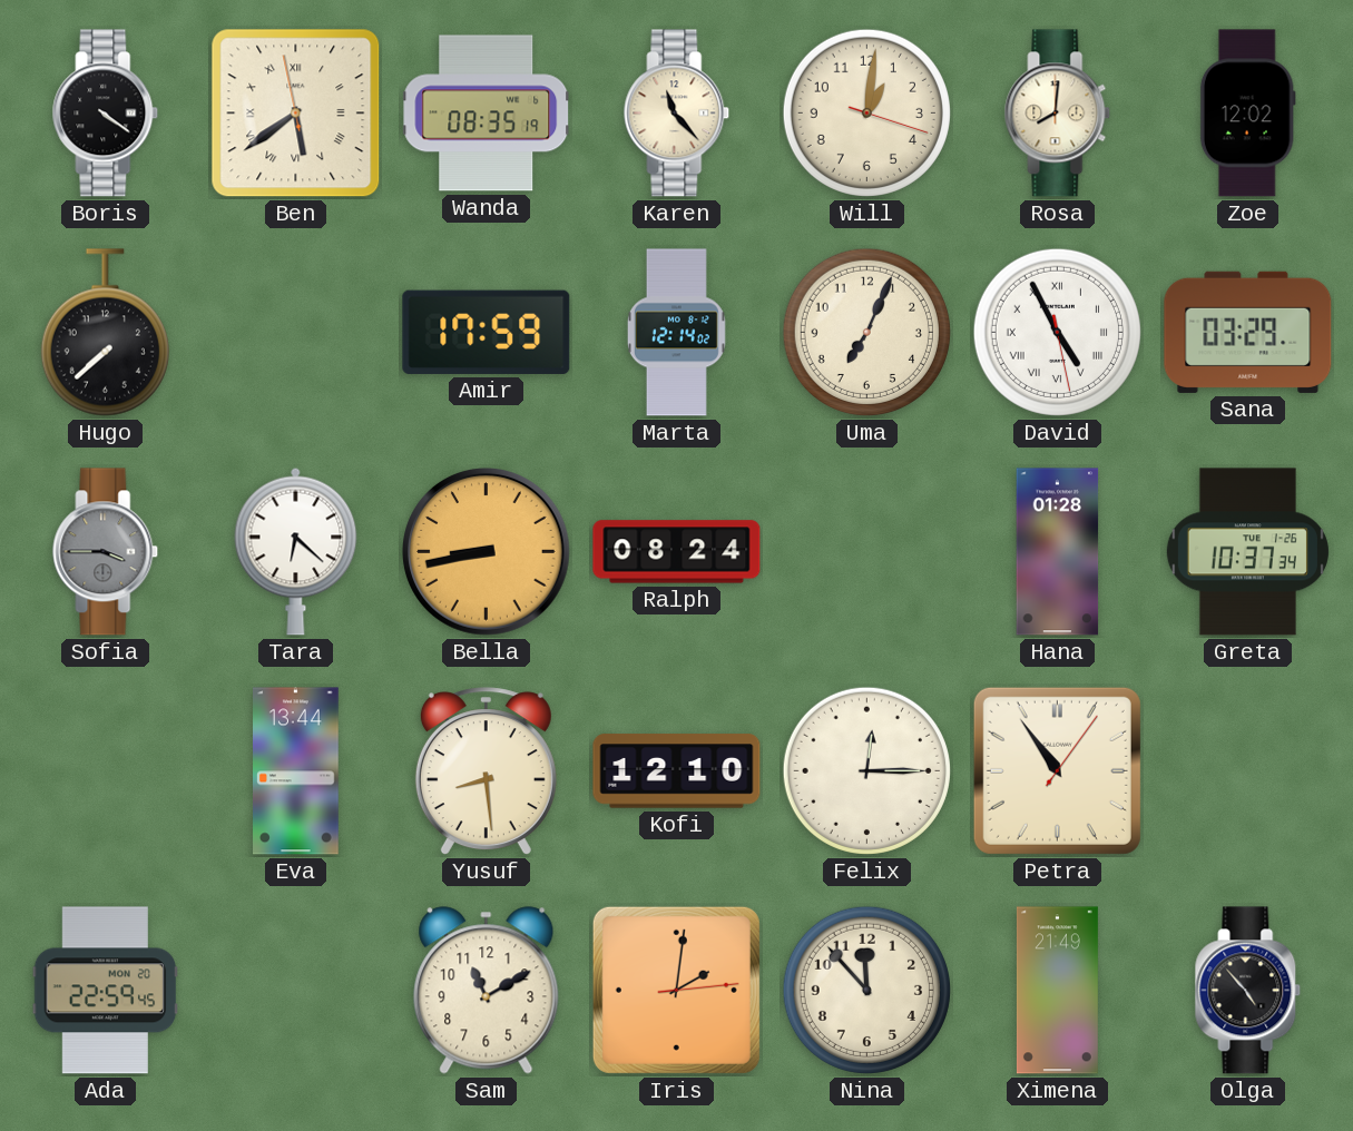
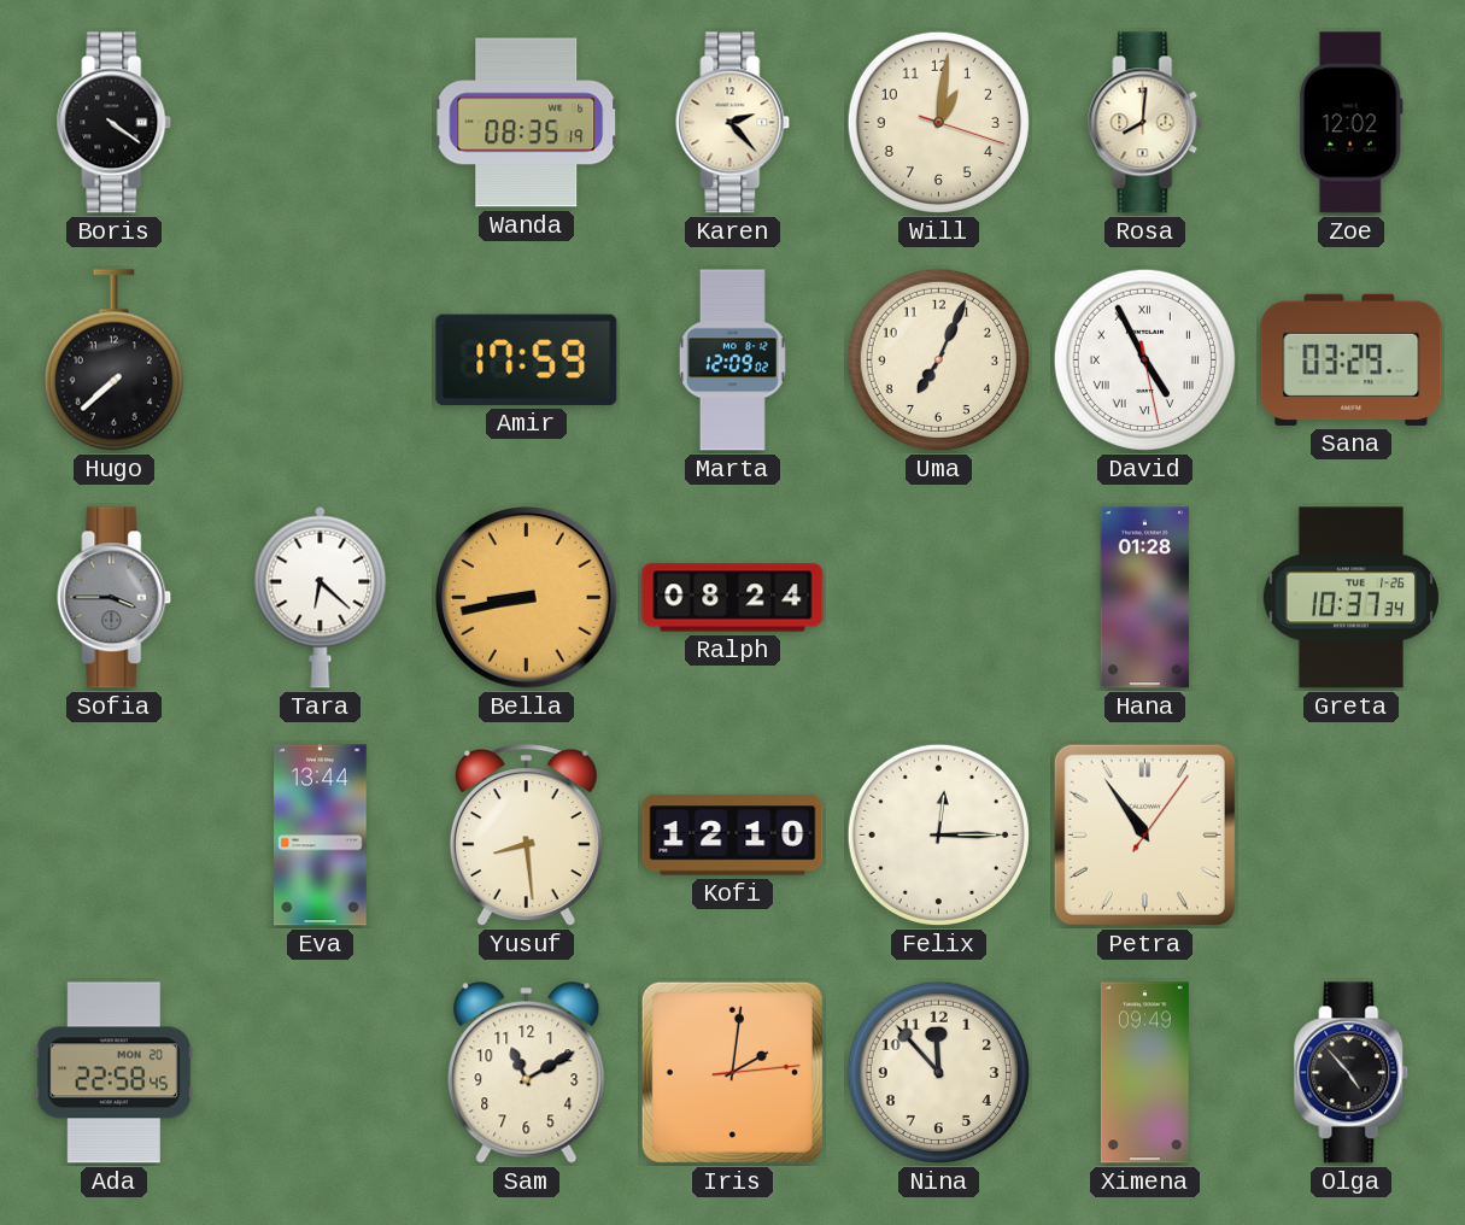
Ben: 5:38 -> none
Karen: 11:23 -> 2:23
Marta: 12:14 -> 12:09
Ada: 22:59 -> 22:58
Ximena: 21:49 -> 09:49
